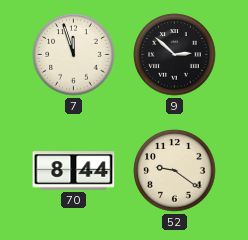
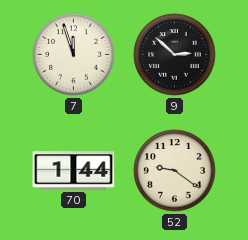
70: 8:44 -> 1:44
